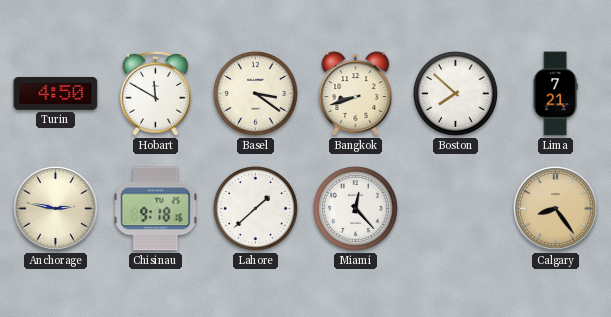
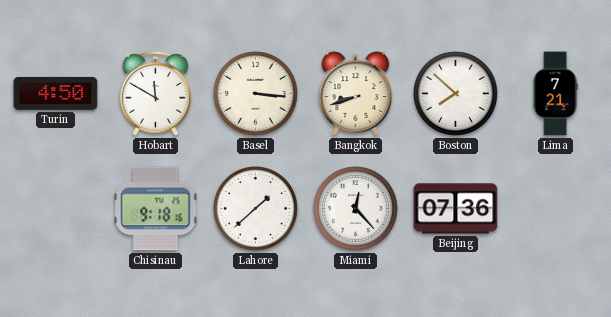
Basel: 3:21 -> 3:16
Anchorage: 2:47 -> none
Beijing: none -> 07:36
Calgary: 8:24 -> none
